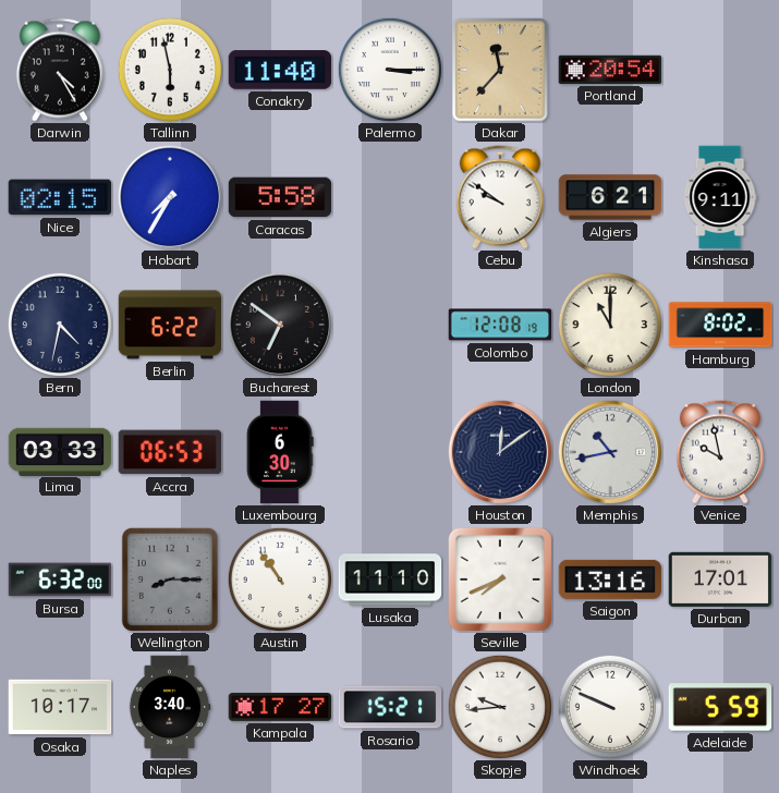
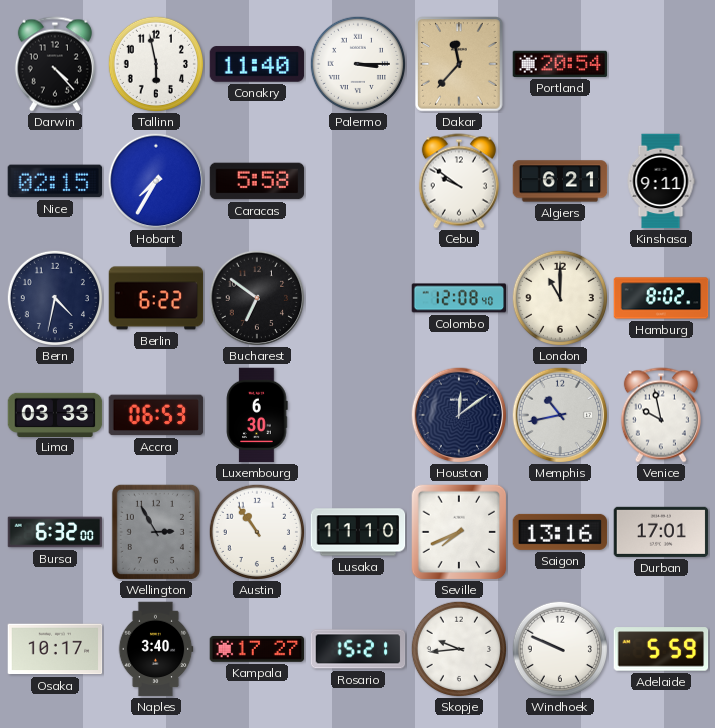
Darwin: 4:25 -> 4:23
Colombo: 12:08:19 -> 12:08:40
Wellington: 8:15 -> 2:55
